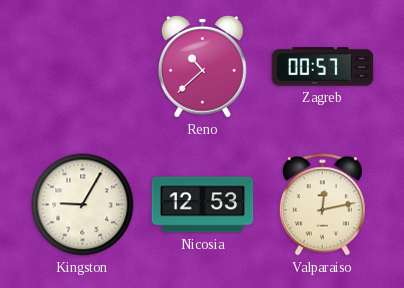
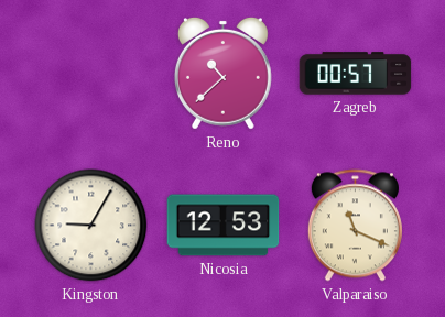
Valparaiso: 12:13 -> 11:19
